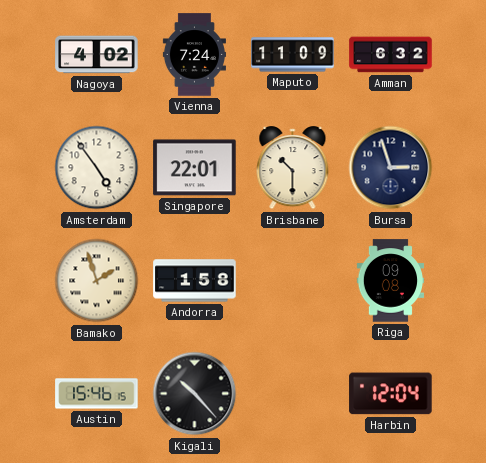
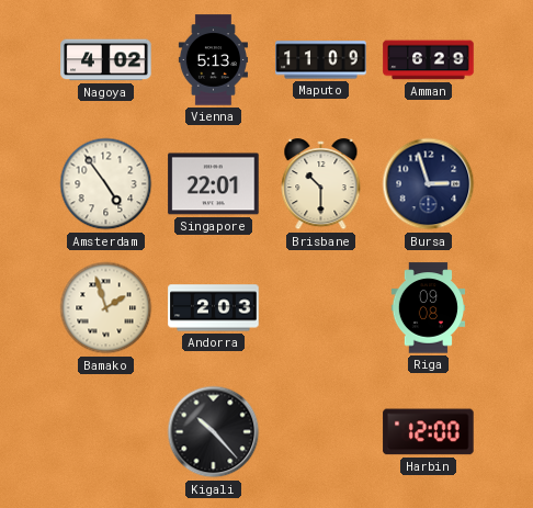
Vienna: 7:24 -> 5:13
Amman: 6:32 -> 6:29
Andorra: 1:58 -> 2:03
Austin: 15:46 -> none
Harbin: 12:04 -> 12:00
